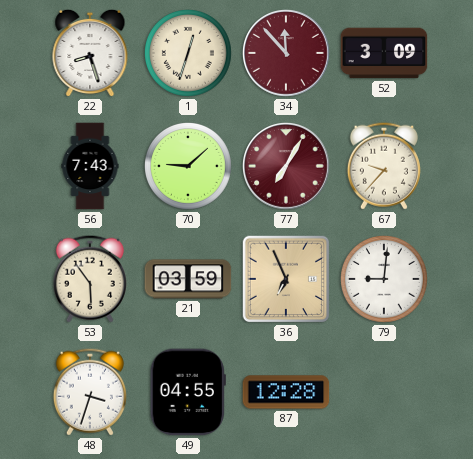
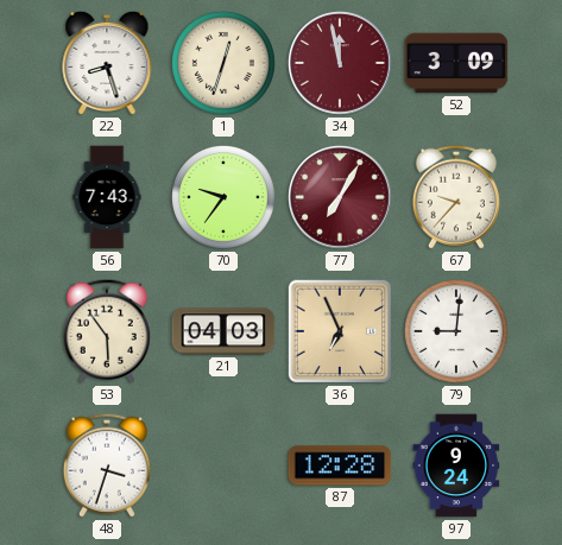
34: 11:53 -> 11:58
70: 9:08 -> 9:36
21: 03:59 -> 04:03
49: 04:55 -> none
97: none -> 9:24
